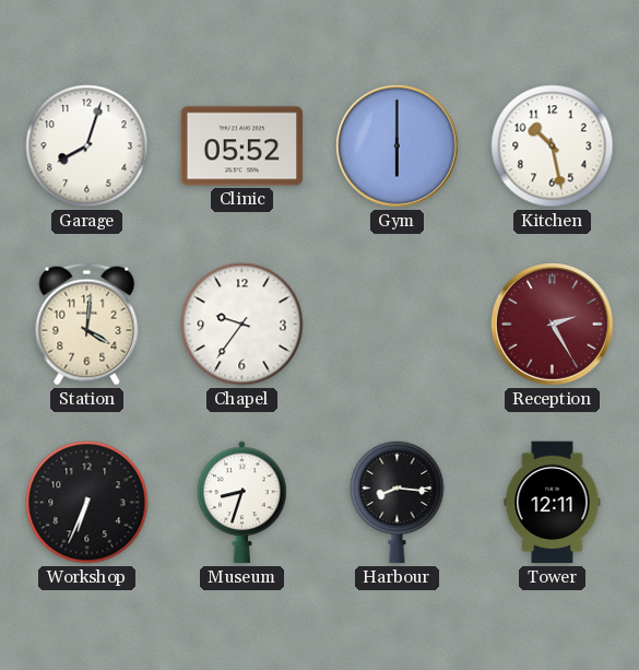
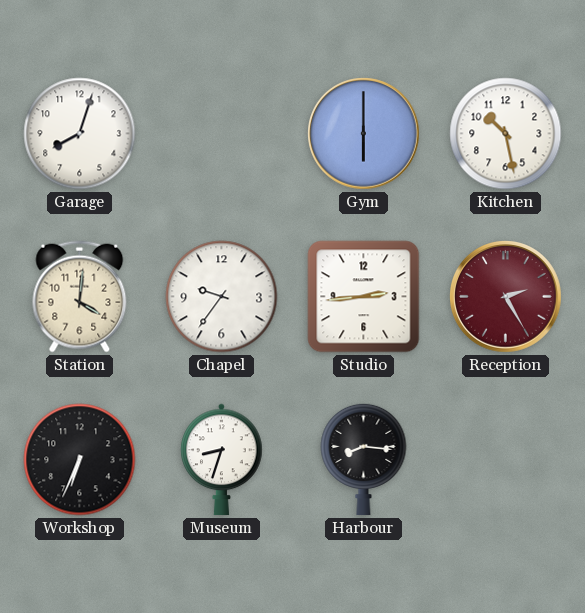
Clinic: 05:52 -> none
Studio: none -> 2:44
Tower: 12:11 -> none
